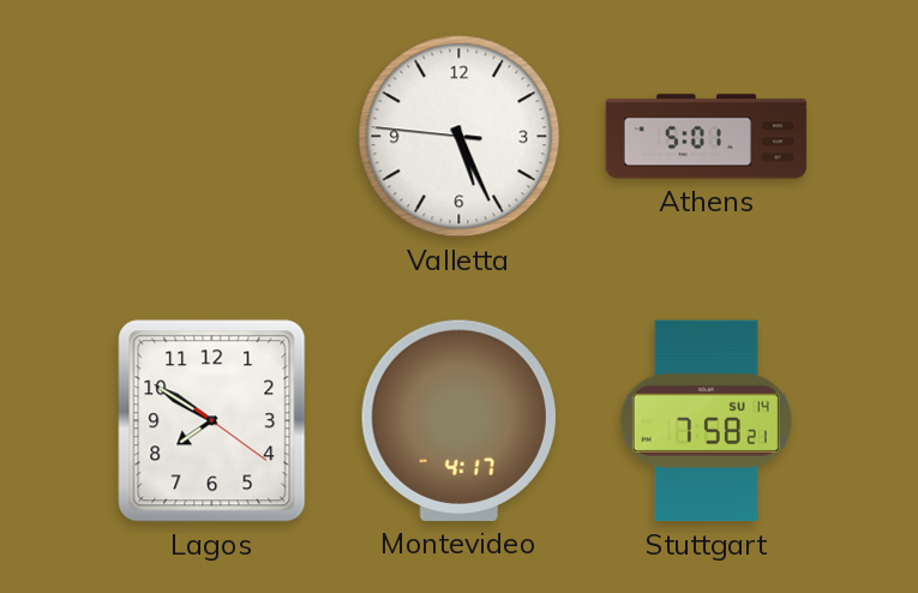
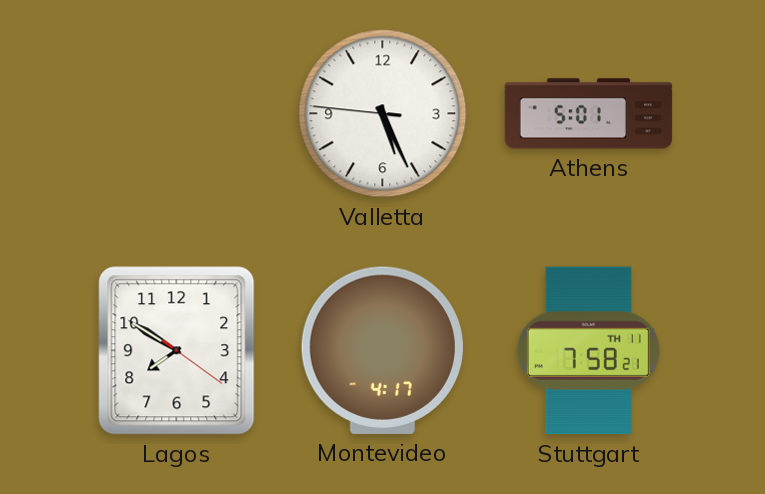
Stuttgart date: SU 14 -> TH 11
